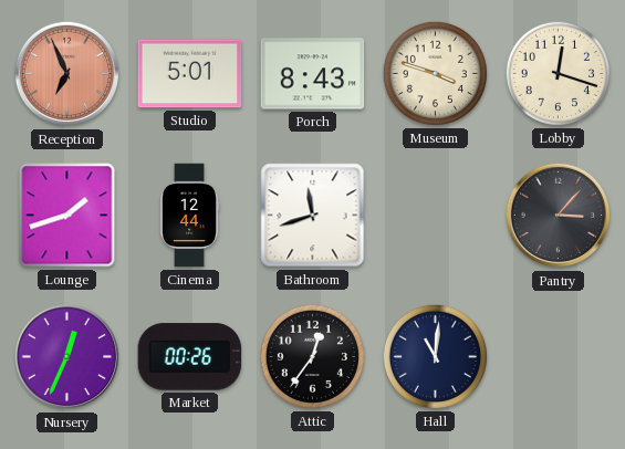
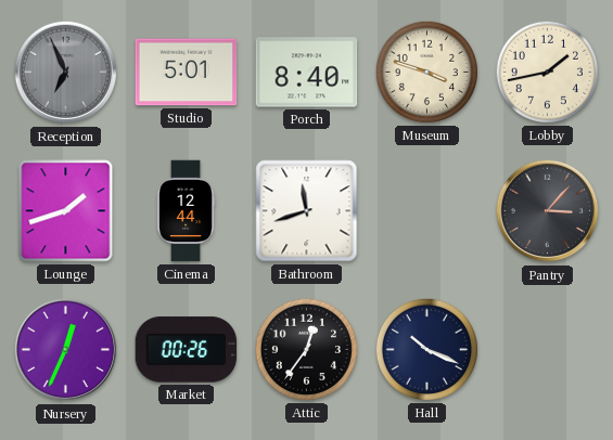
Reception dial: salmon -> grey
Porch: 8:43 -> 8:40
Lobby: 12:18 -> 1:43
Hall: 11:01 -> 10:19
